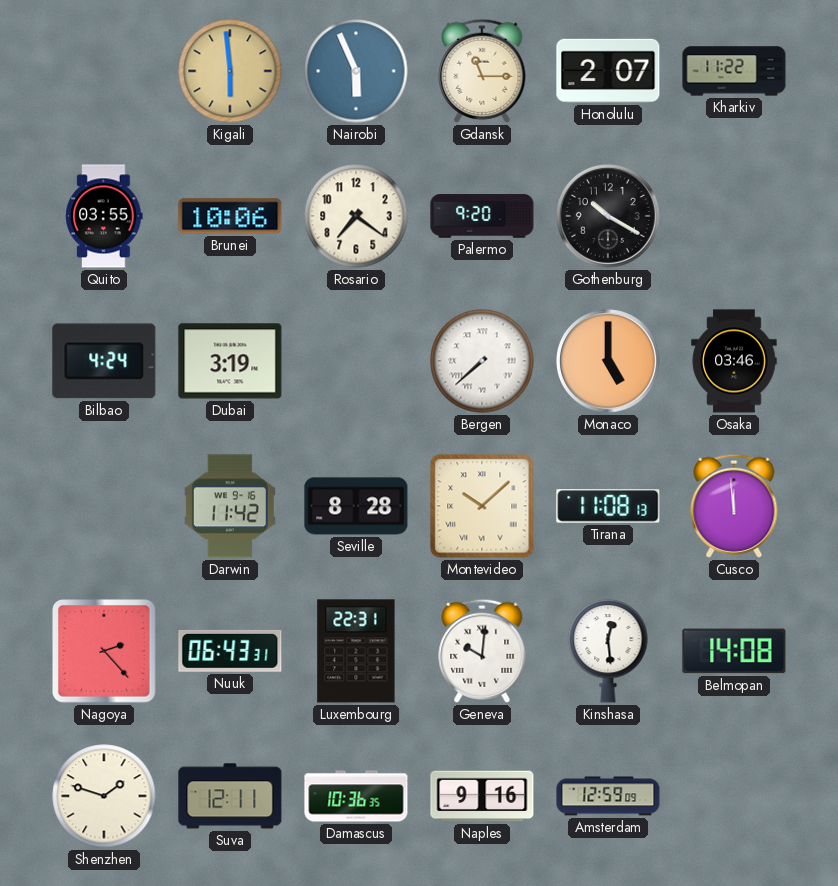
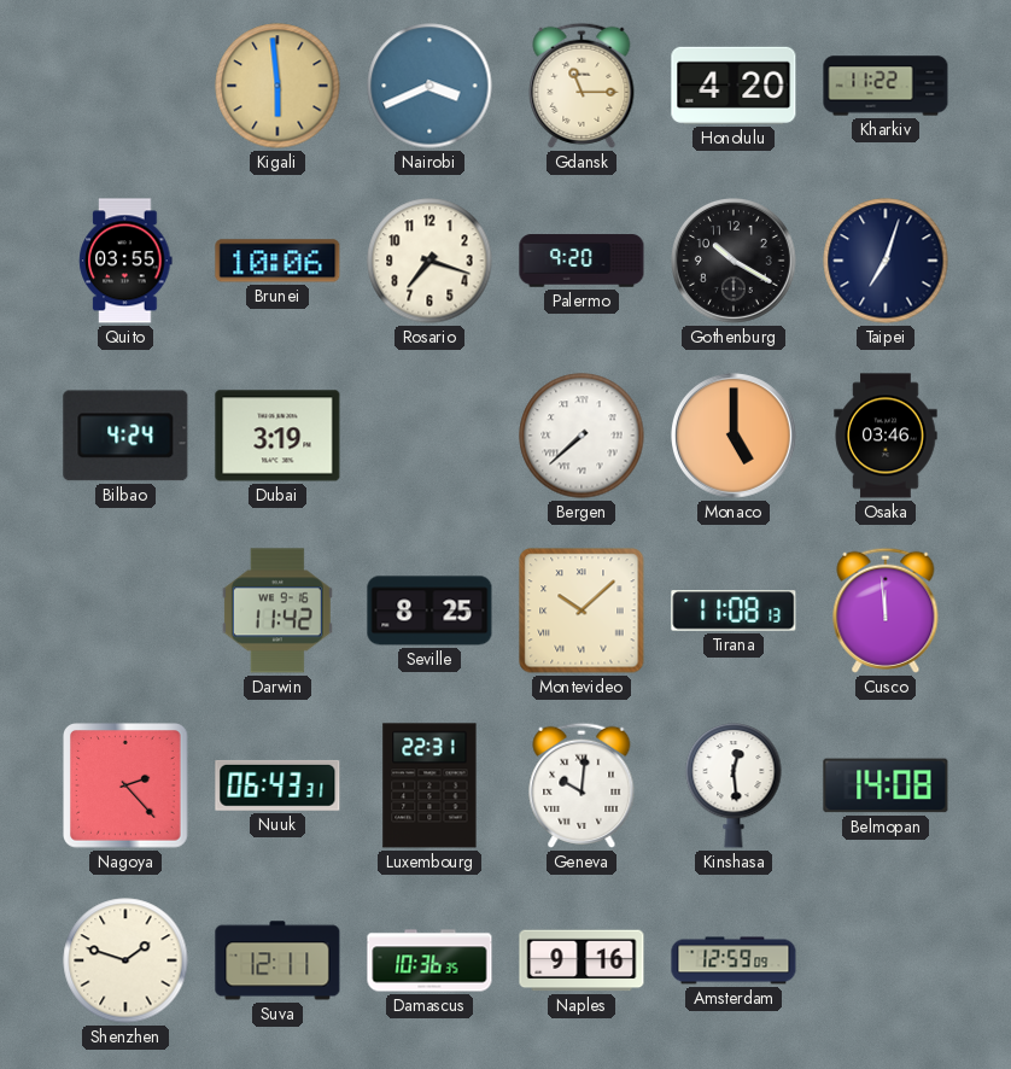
Nairobi: 5:56 -> 3:41
Honolulu: 2:07 -> 4:20
Rosario: 7:21 -> 7:18
Taipei: none -> 7:03
Seville: 8:28 -> 8:25
